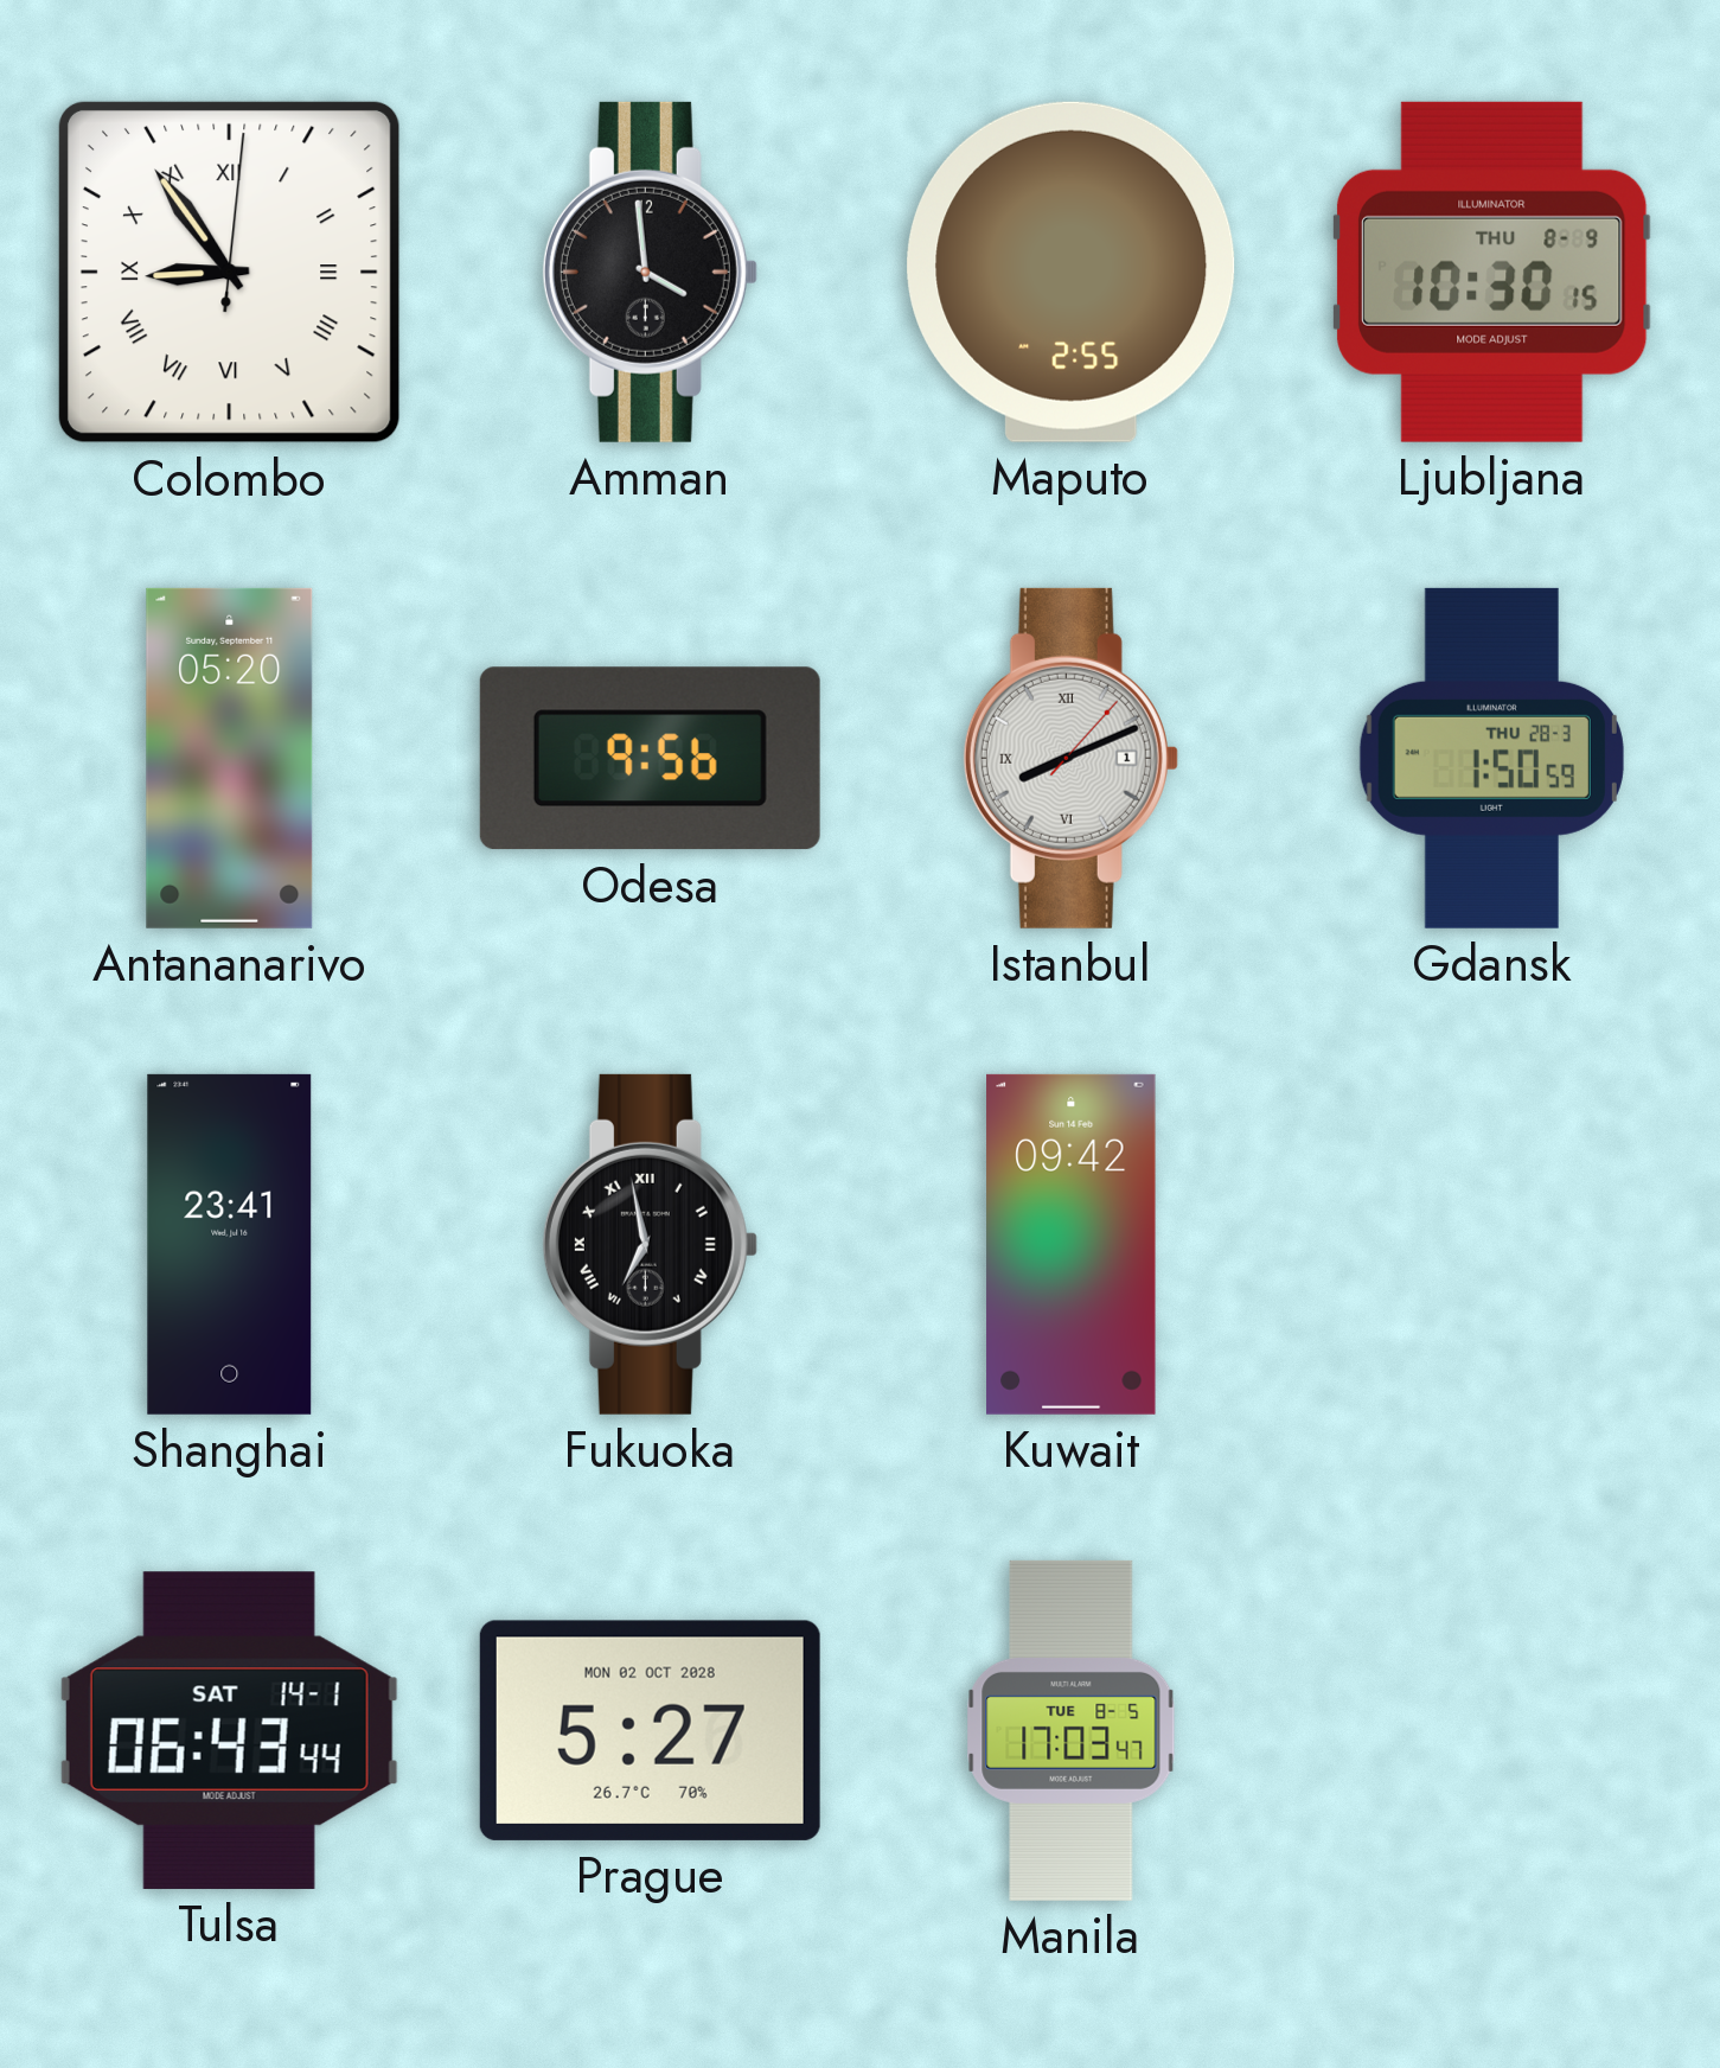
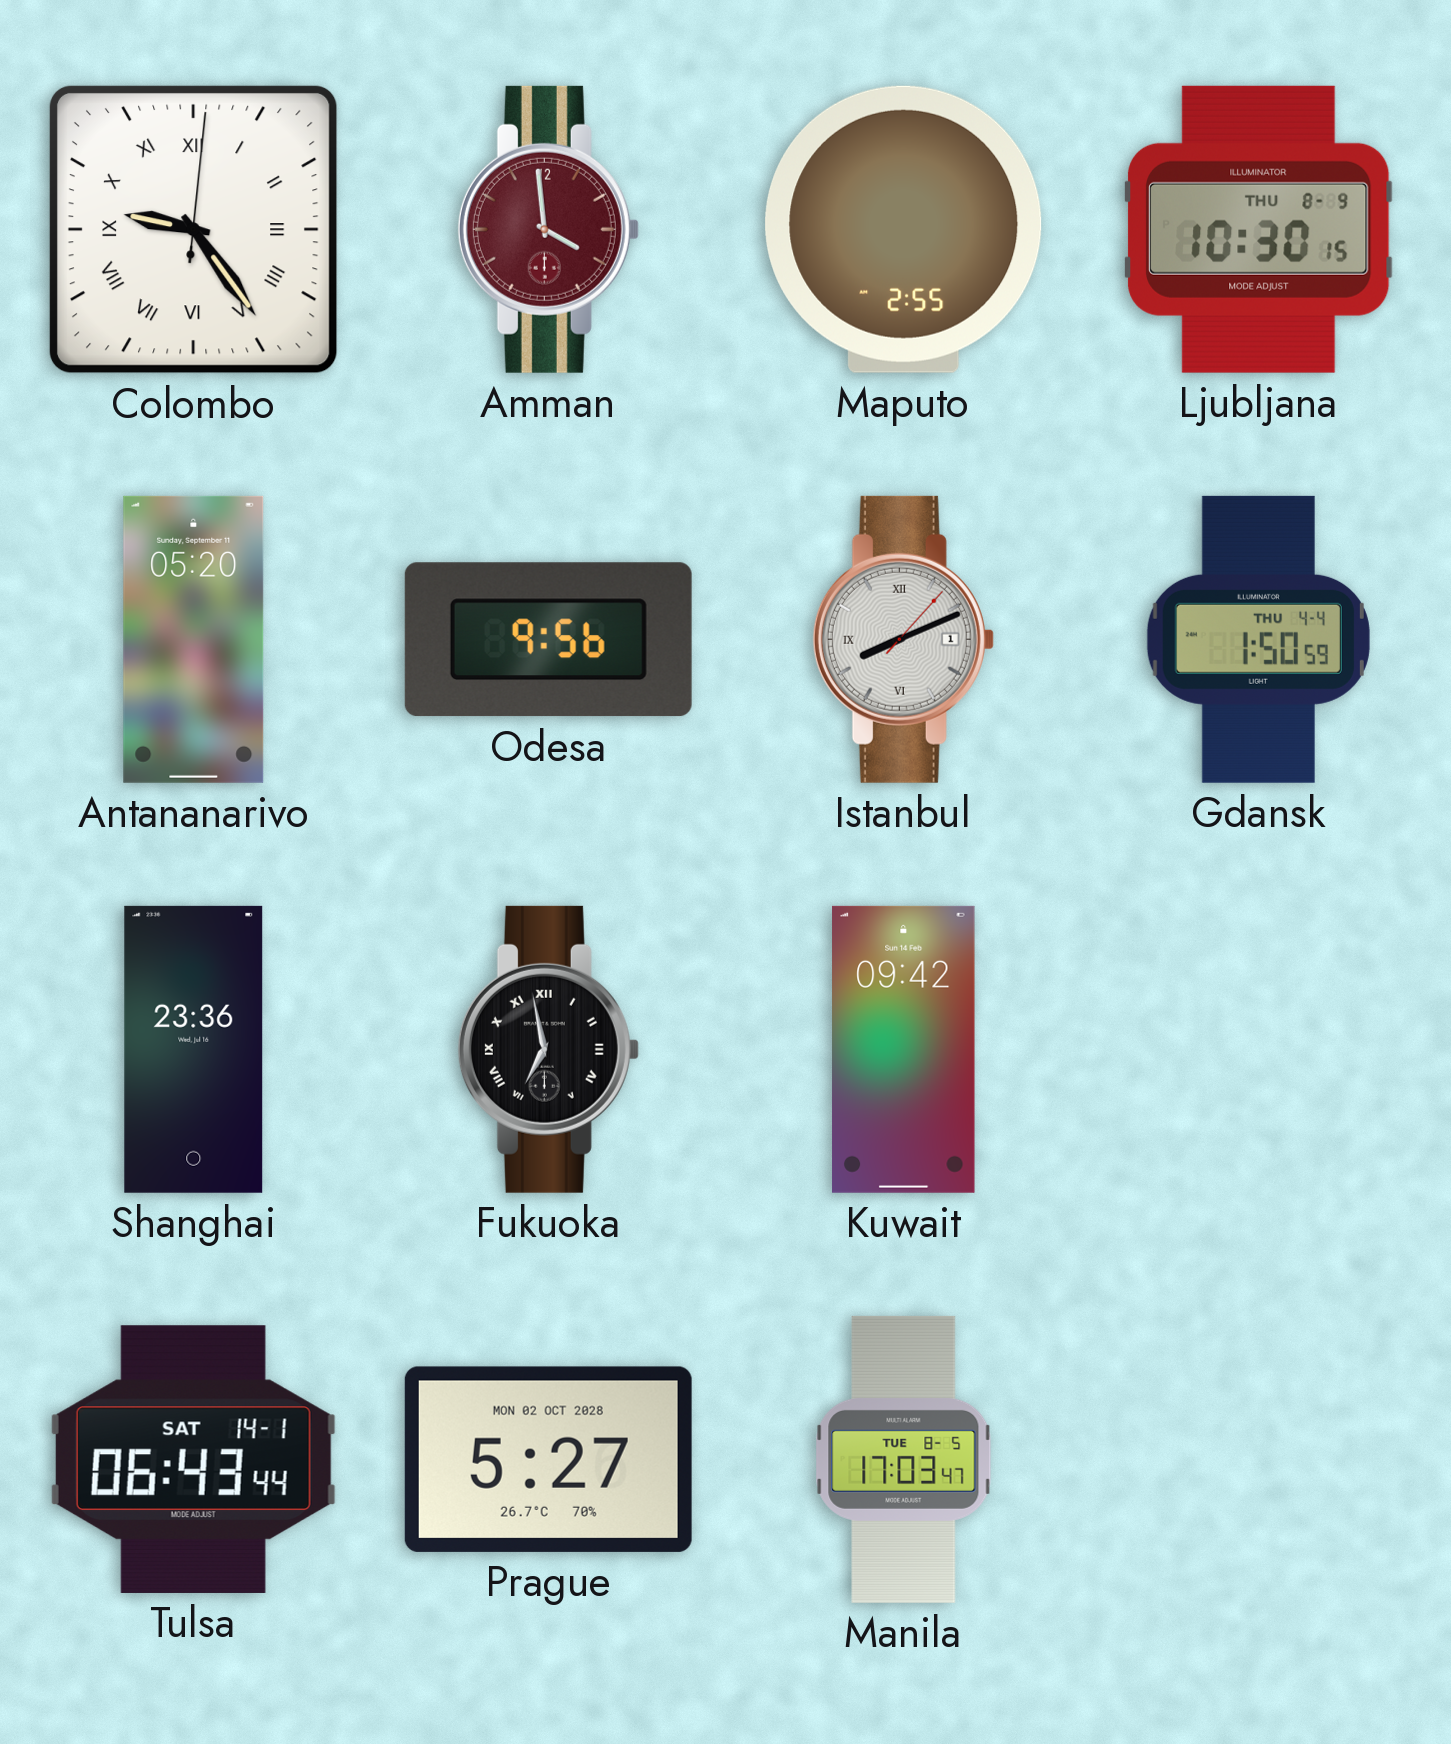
Colombo: 8:54 -> 9:24
Amman dial: black -> burgundy
Gdansk date: THU 28-3 -> THU 4-4
Shanghai: 23:41 -> 23:36
